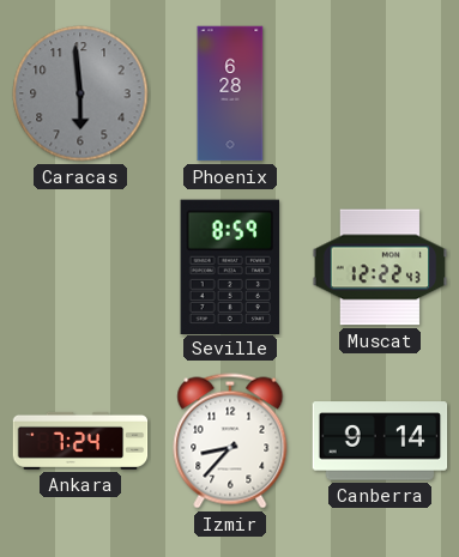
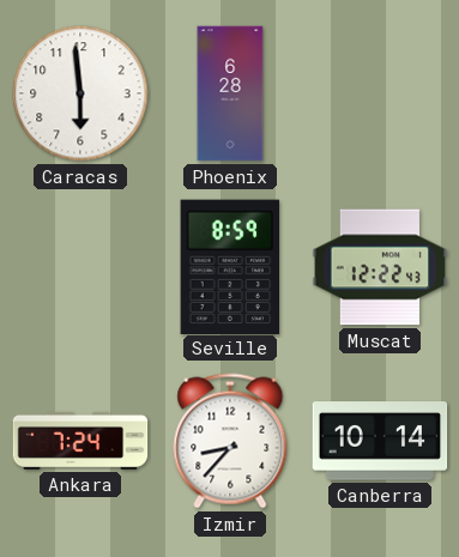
Caracas dial: grey -> white
Canberra: 9:14 -> 10:14
